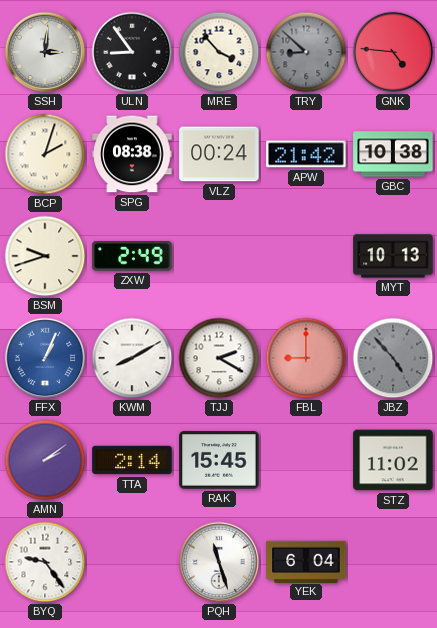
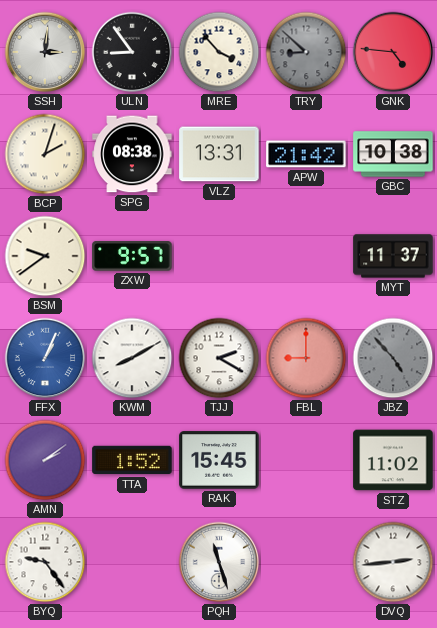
VLZ: 00:24 -> 13:31
BSM: 9:42 -> 9:39
ZXW: 2:49 -> 9:57
MYT: 10:13 -> 11:37
TTA: 2:14 -> 1:52
YEK: 6:04 -> none
DVQ: none -> 2:44
